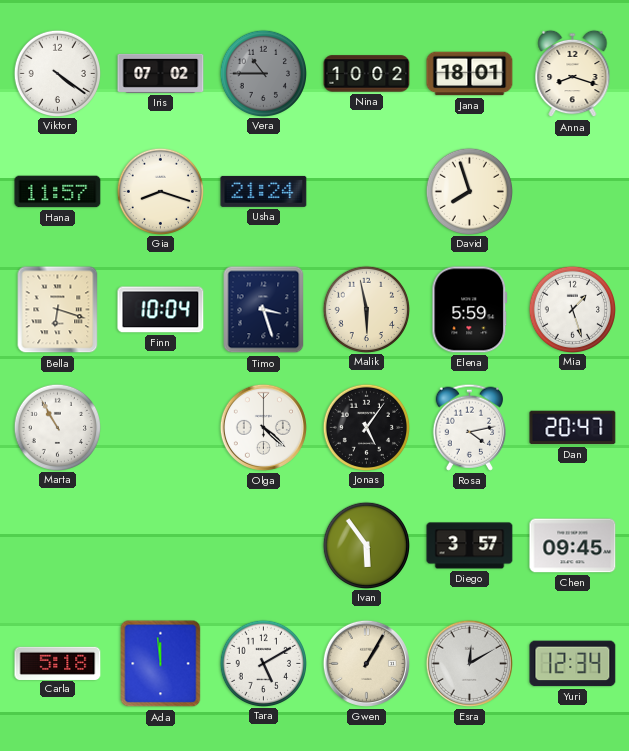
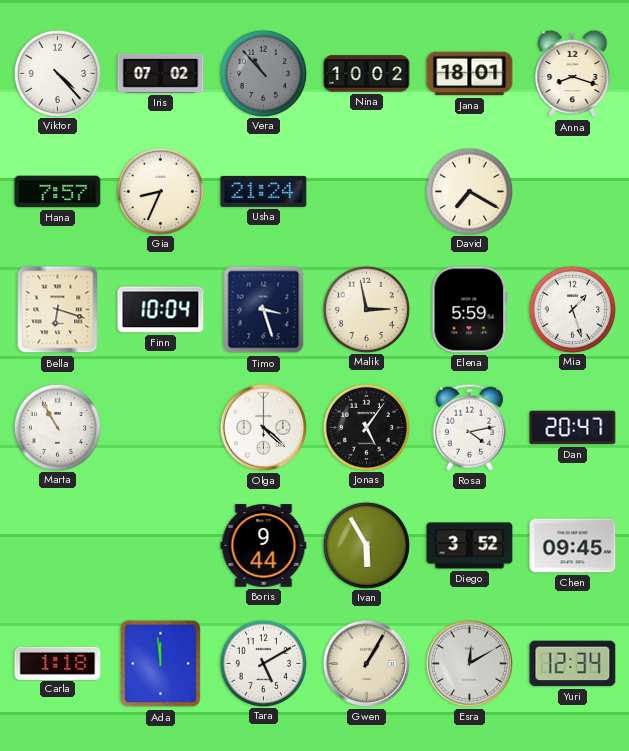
Viktor: 4:21 -> 4:23
Vera: 10:45 -> 10:53
Hana: 11:57 -> 7:57
Gia: 8:18 -> 8:34
David: 7:57 -> 7:20
Malik: 5:58 -> 2:58
Boris: none -> 9:44
Ivan: 5:54 -> 5:55
Diego: 3:57 -> 3:52
Carla: 5:18 -> 1:18
